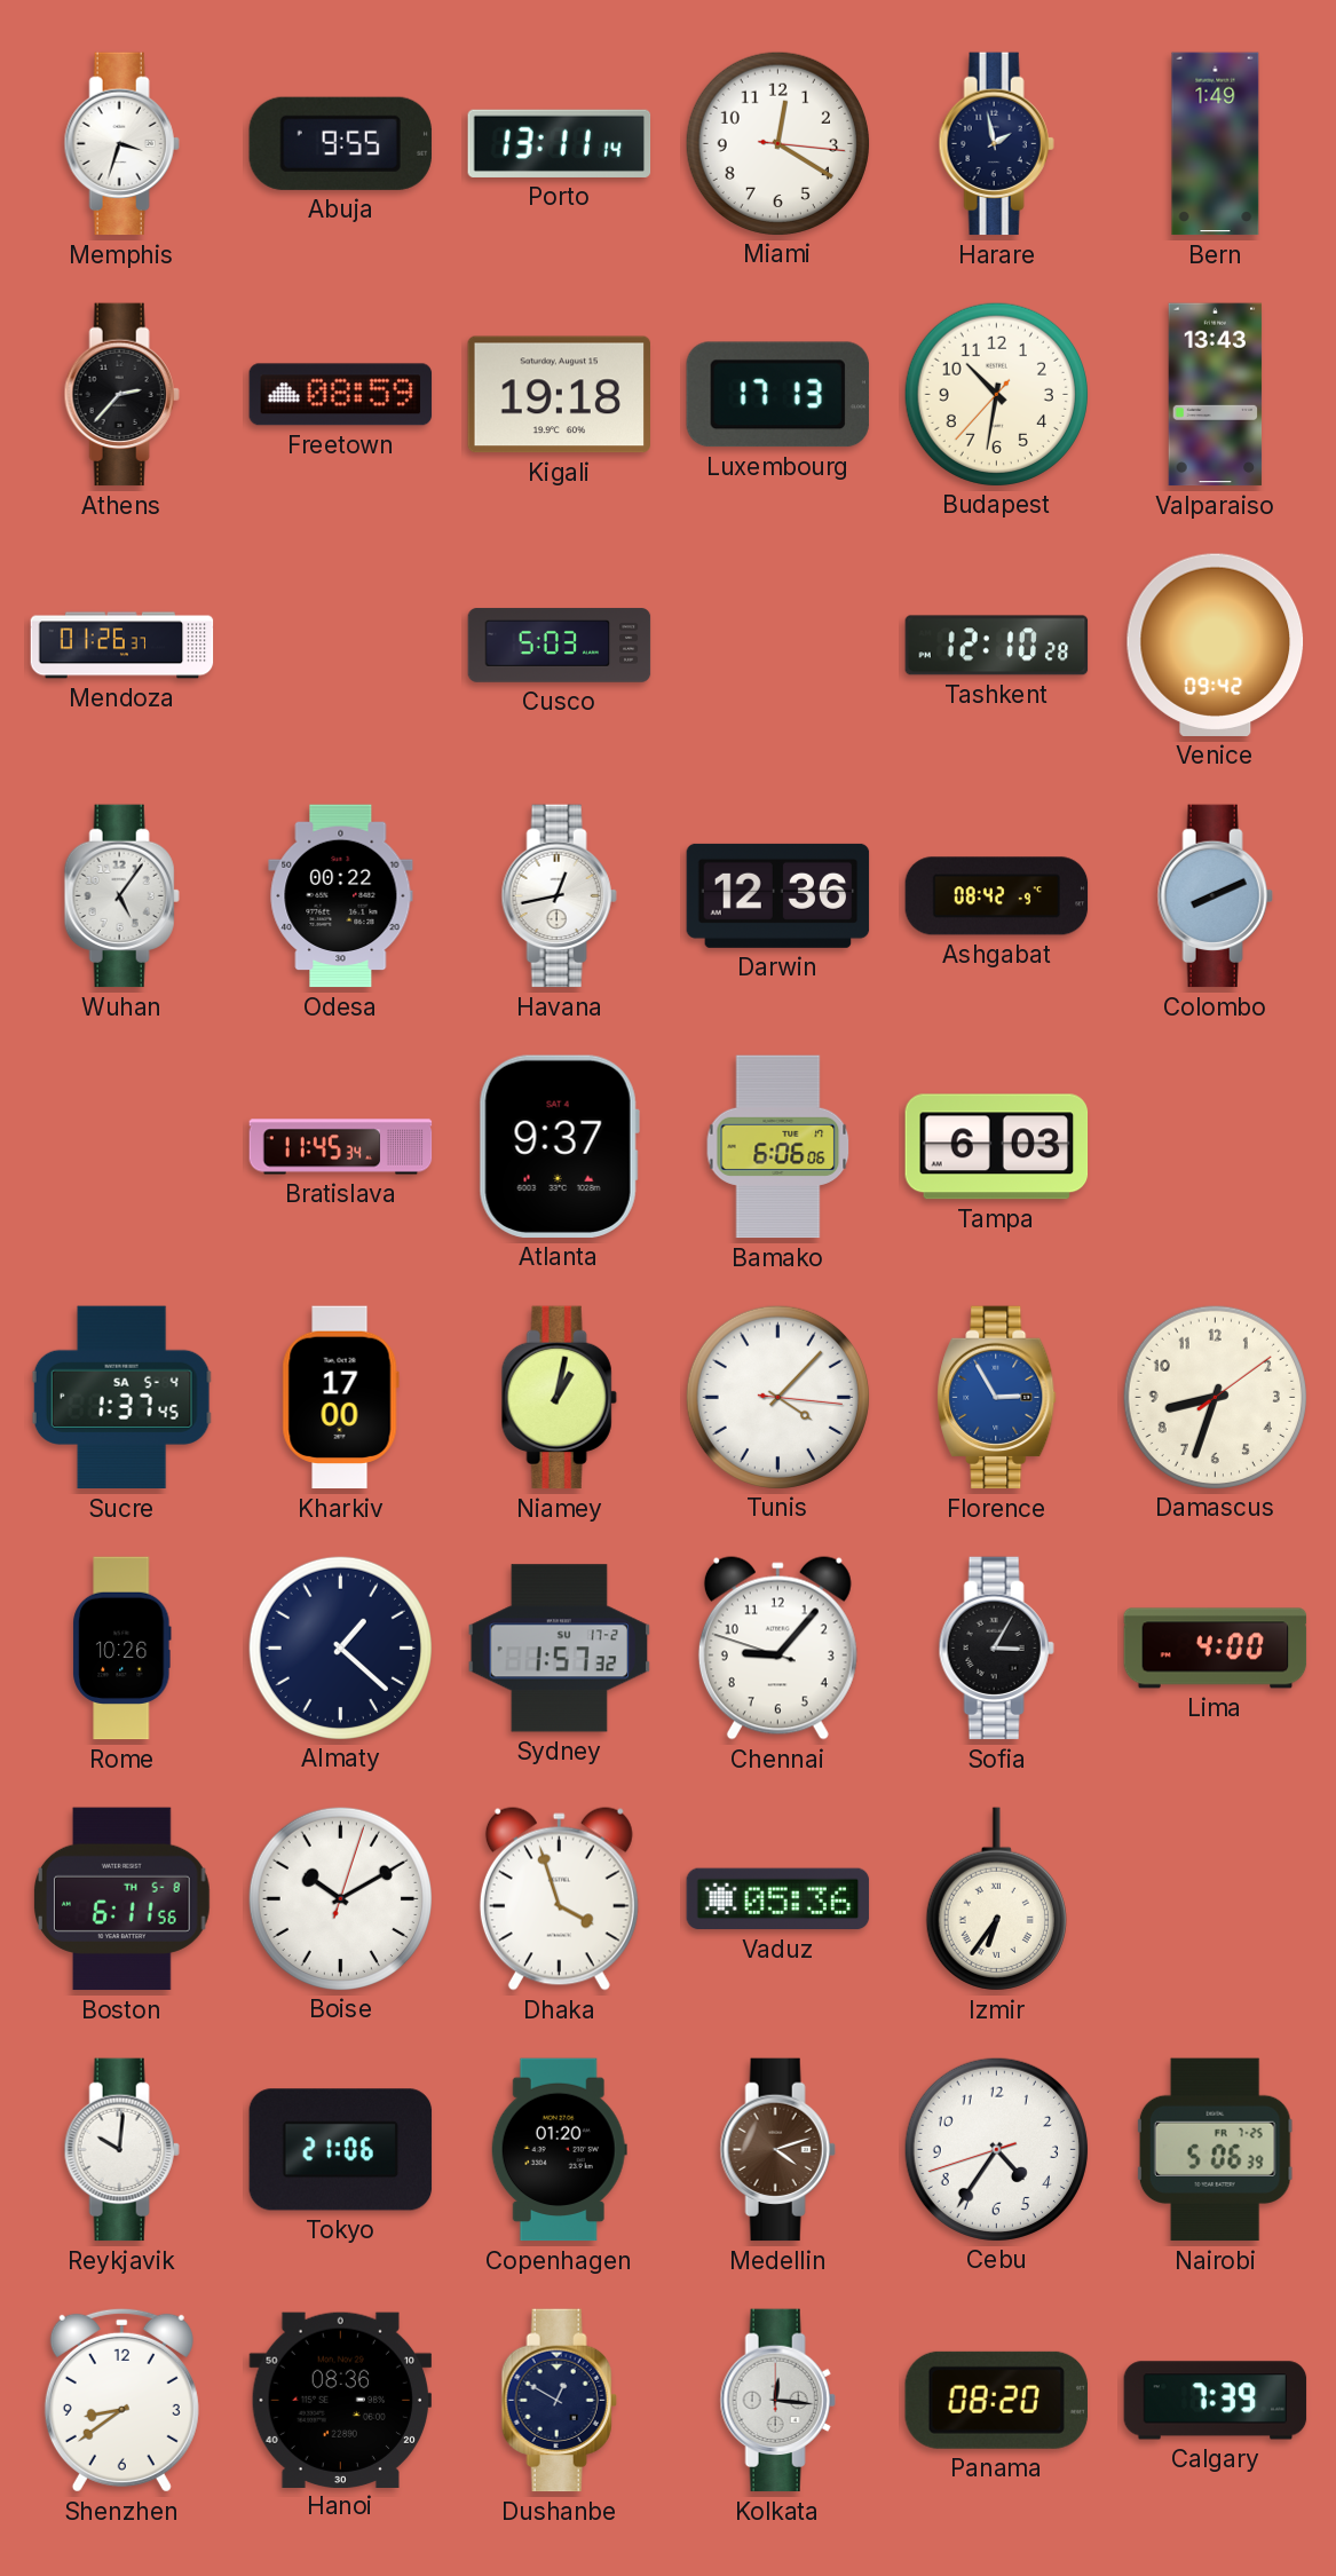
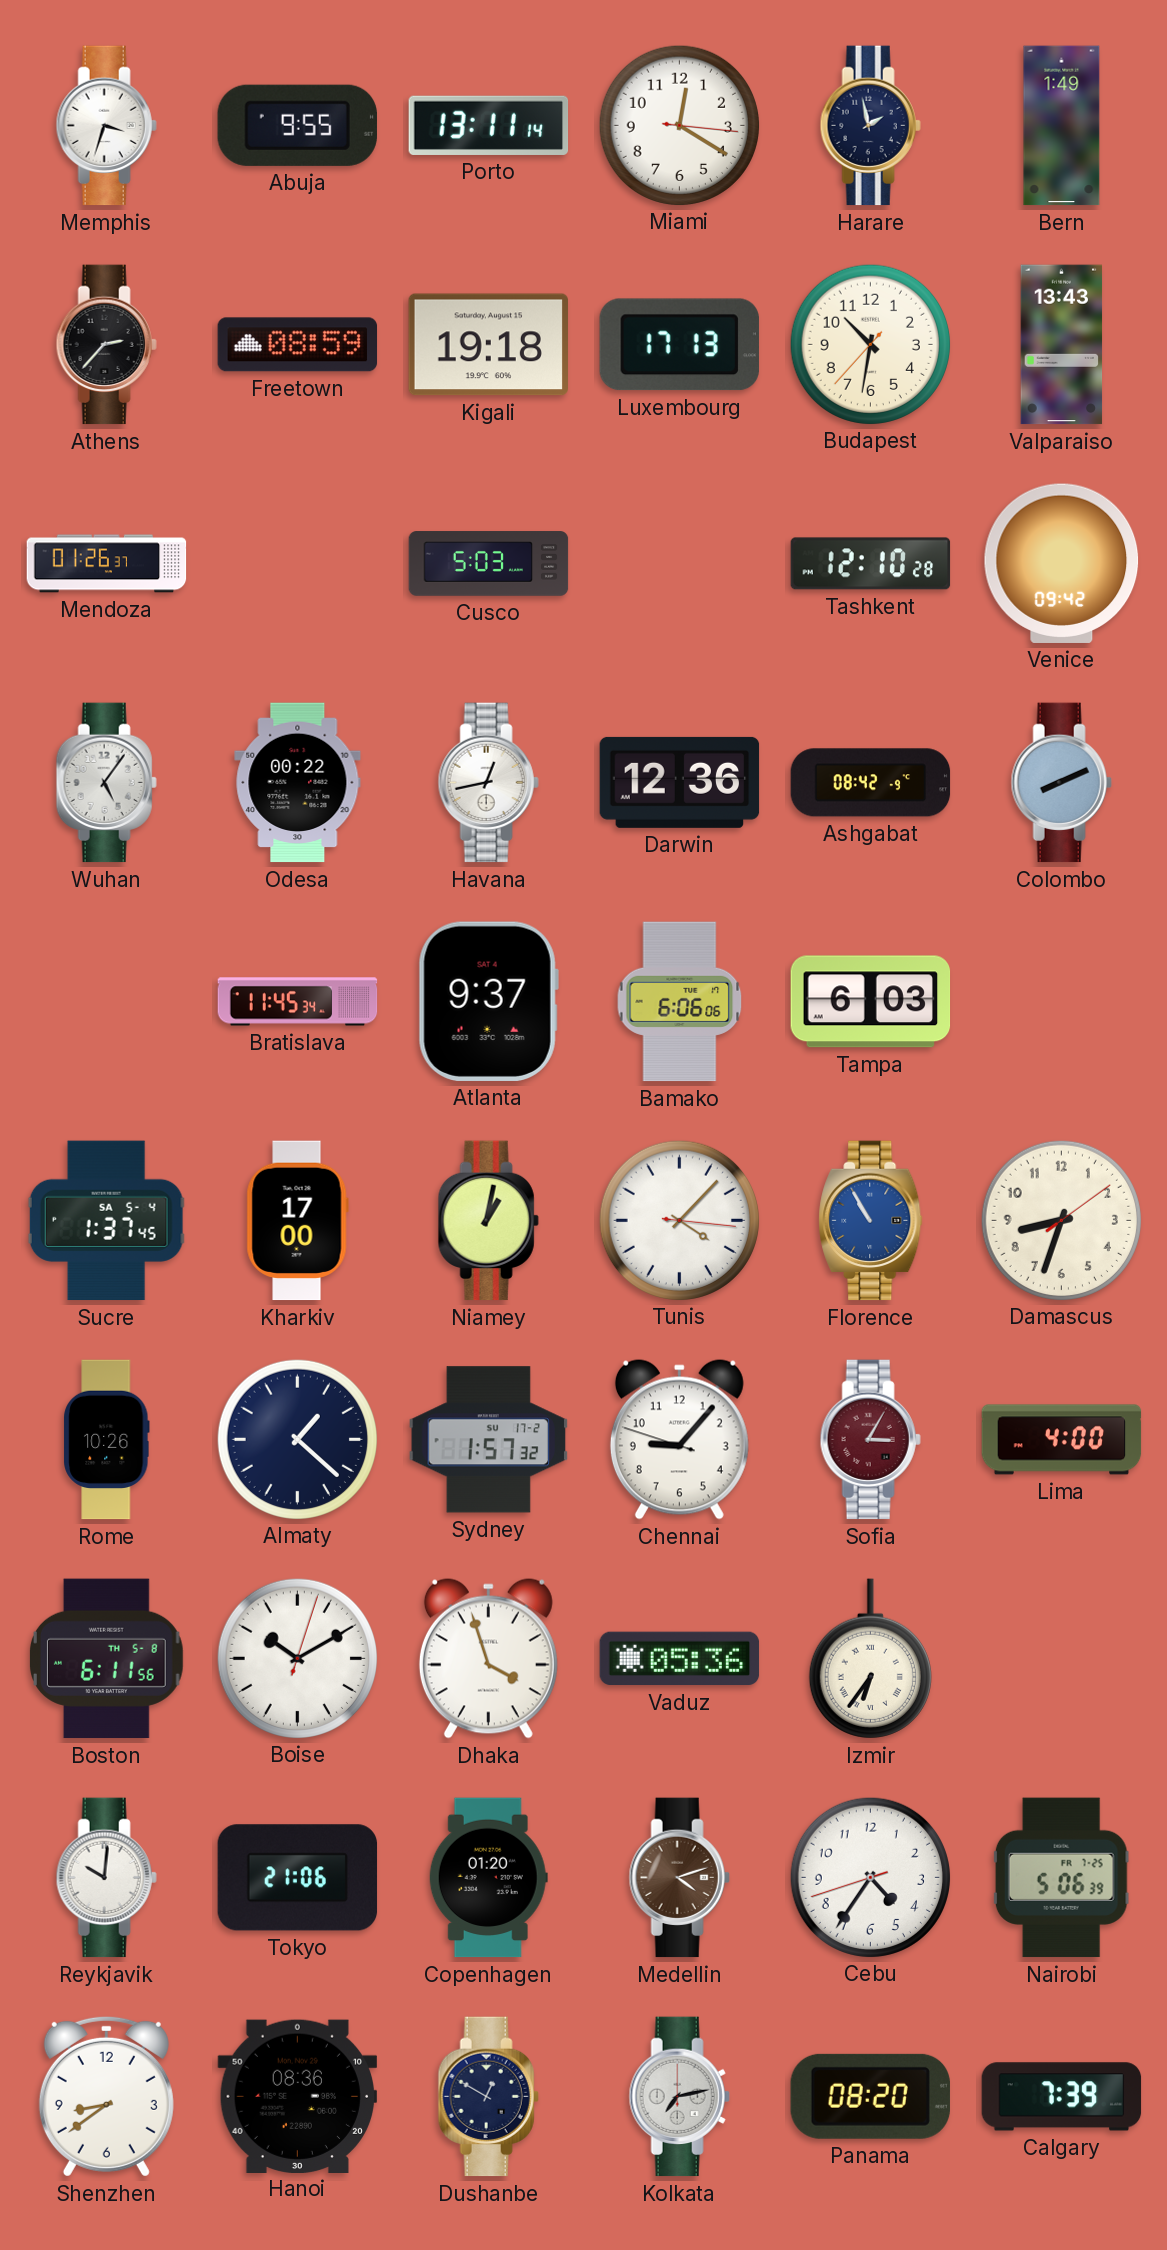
Florence: 2:55 -> 10:55
Sofia dial: black -> burgundy
Kolkata: 12:16 -> 7:13
